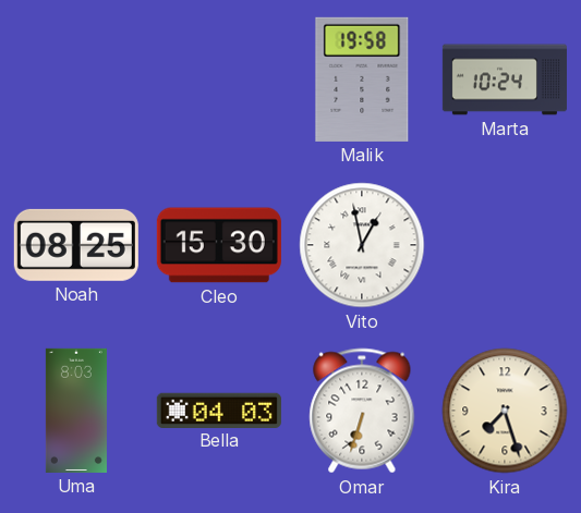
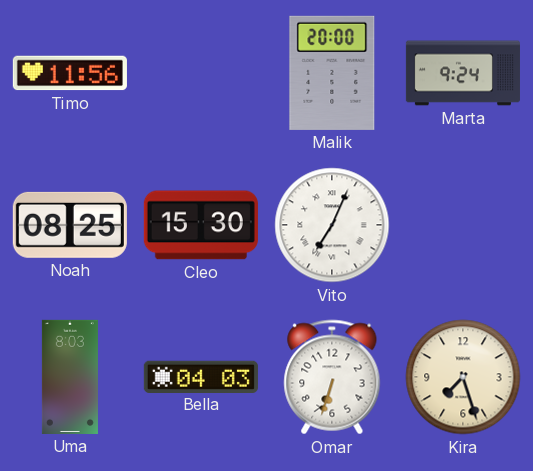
Timo: none -> 11:56
Malik: 19:58 -> 20:00
Marta: 10:24 -> 9:24
Vito: 12:58 -> 7:04
